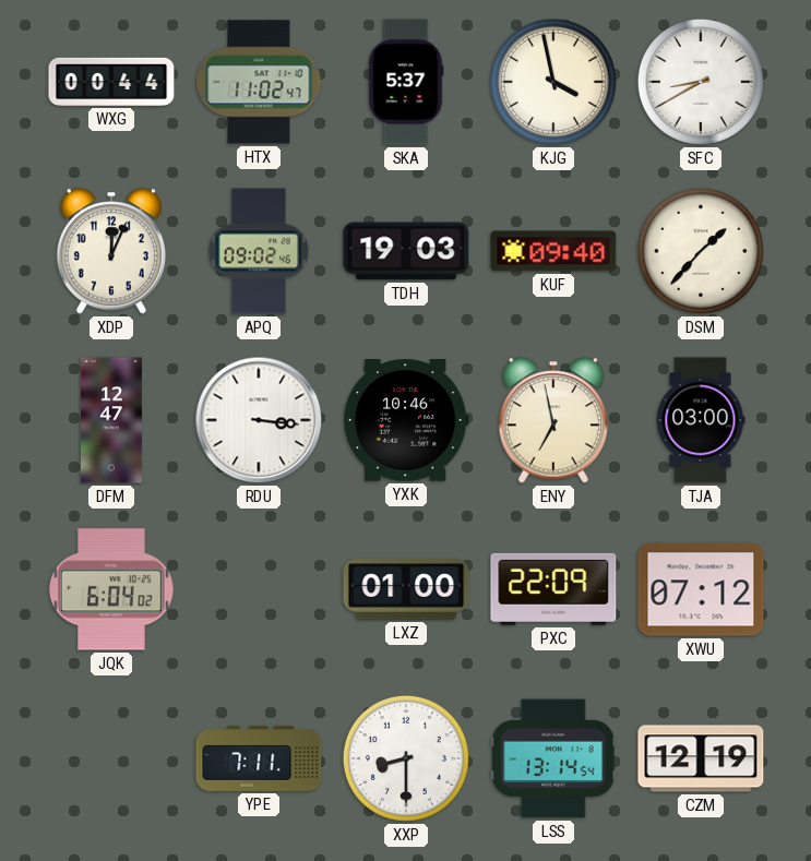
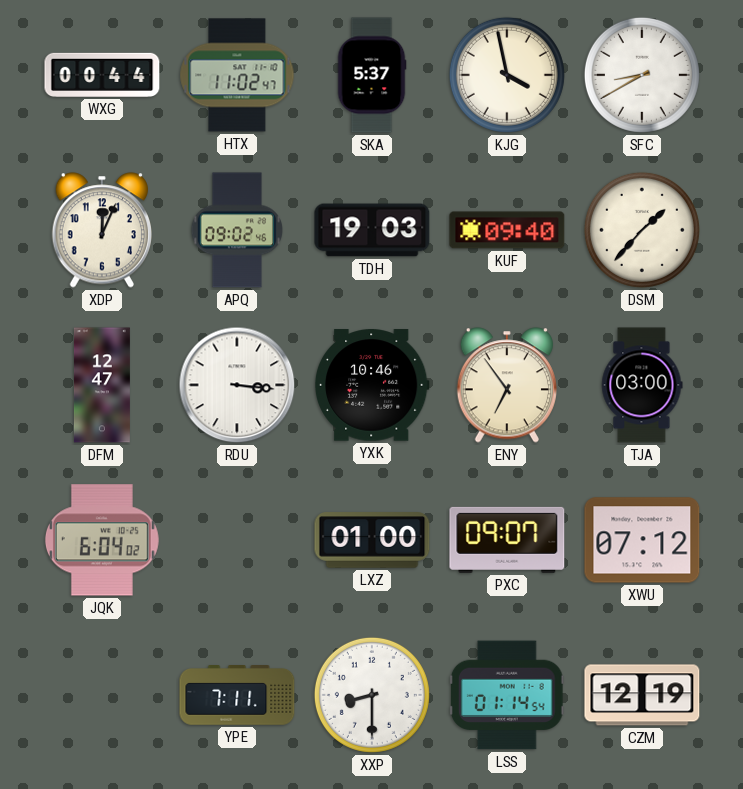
ENY: 6:58 -> 6:54
PXC: 22:09 -> 09:07
LSS: 13:14 -> 01:14
